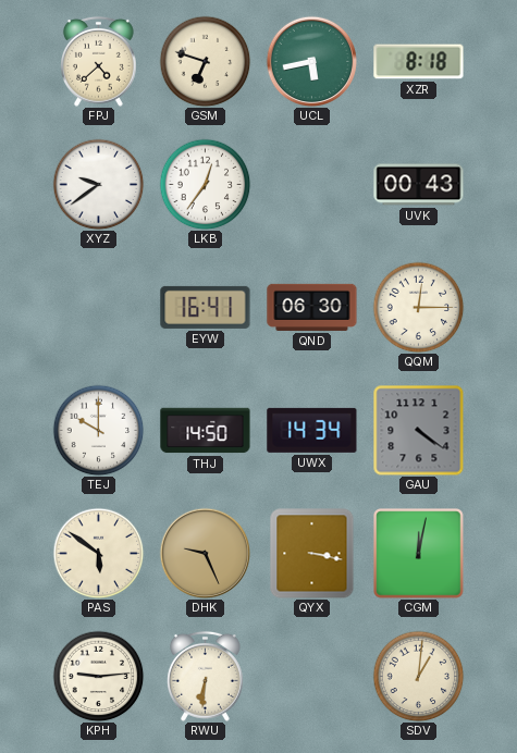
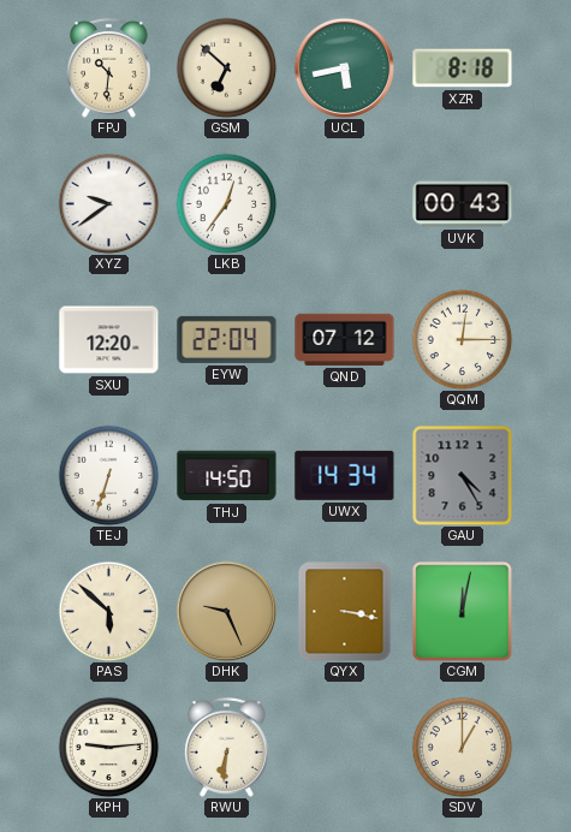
FPJ: 4:38 -> 10:31
GSM: 6:48 -> 6:52
SXU: none -> 12:20
EYW: 16:41 -> 22:04
QND: 06:30 -> 07:12
TEJ: 10:00 -> 6:33
GAU: 4:21 -> 4:25
PAS: 5:51 -> 5:52
SDV: 1:01 -> 1:00
